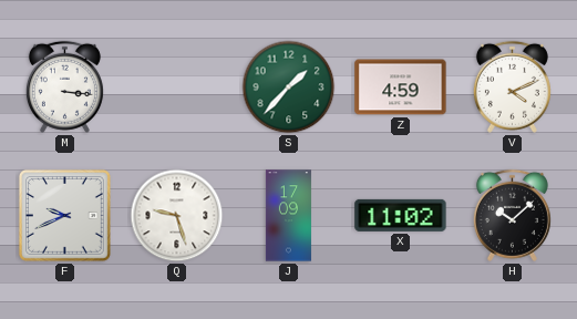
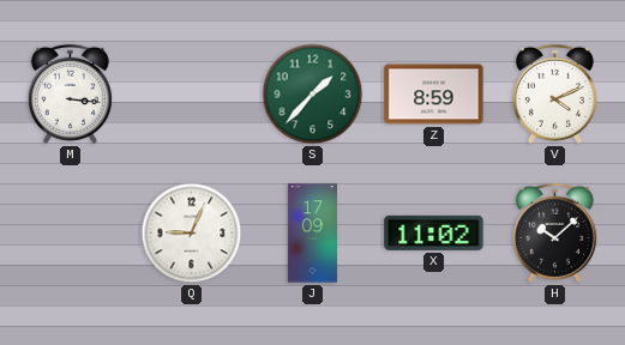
Z: 4:59 -> 8:59
F: 9:41 -> none
Q: 9:27 -> 9:04
